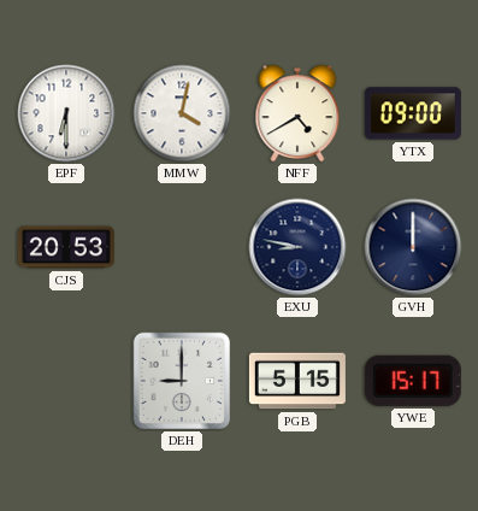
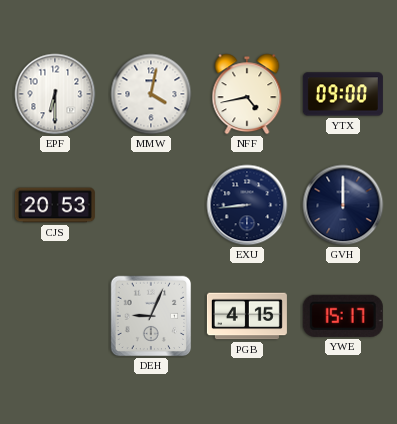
NFF: 4:40 -> 4:43
EXU: 8:47 -> 8:44
DEH: 9:00 -> 9:04
PGB: 5:15 -> 4:15
